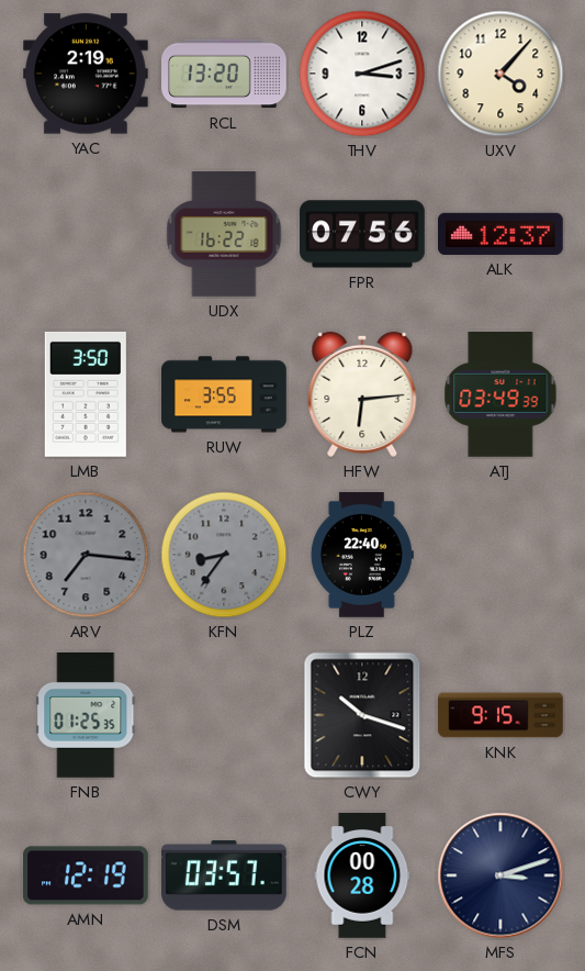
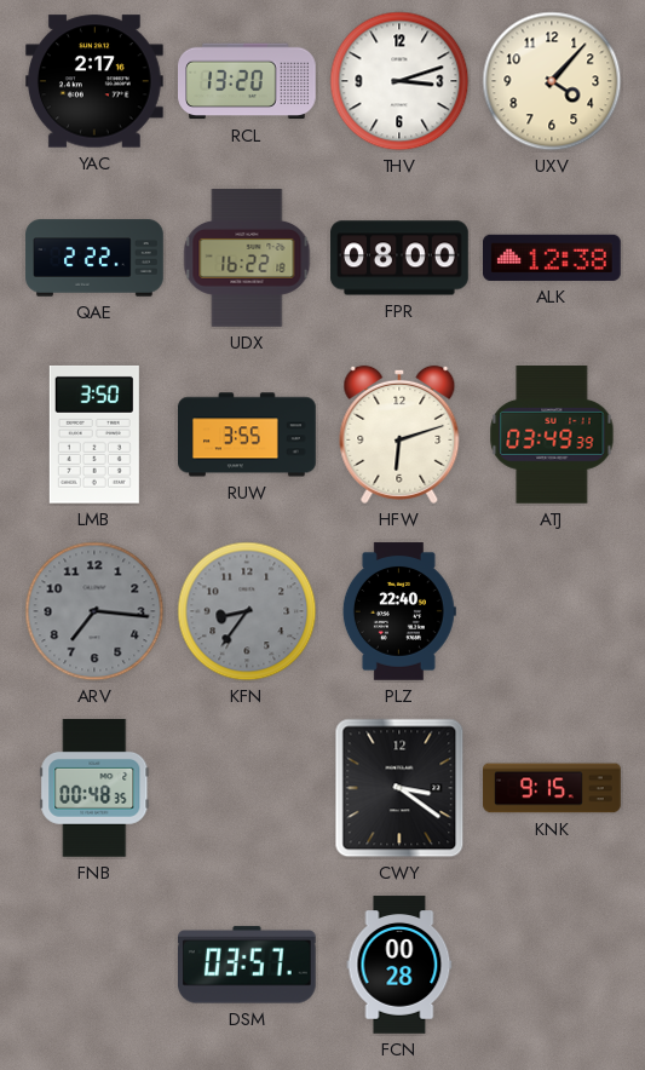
YAC: 2:19 -> 2:17
QAE: none -> 2:22
FPR: 07:56 -> 08:00
ALK: 12:37 -> 12:38
HFW: 6:14 -> 6:12
FNB: 01:25 -> 00:48
CWY: 10:18 -> 3:21
AMN: 12:19 -> none
MFS: 3:12 -> none
